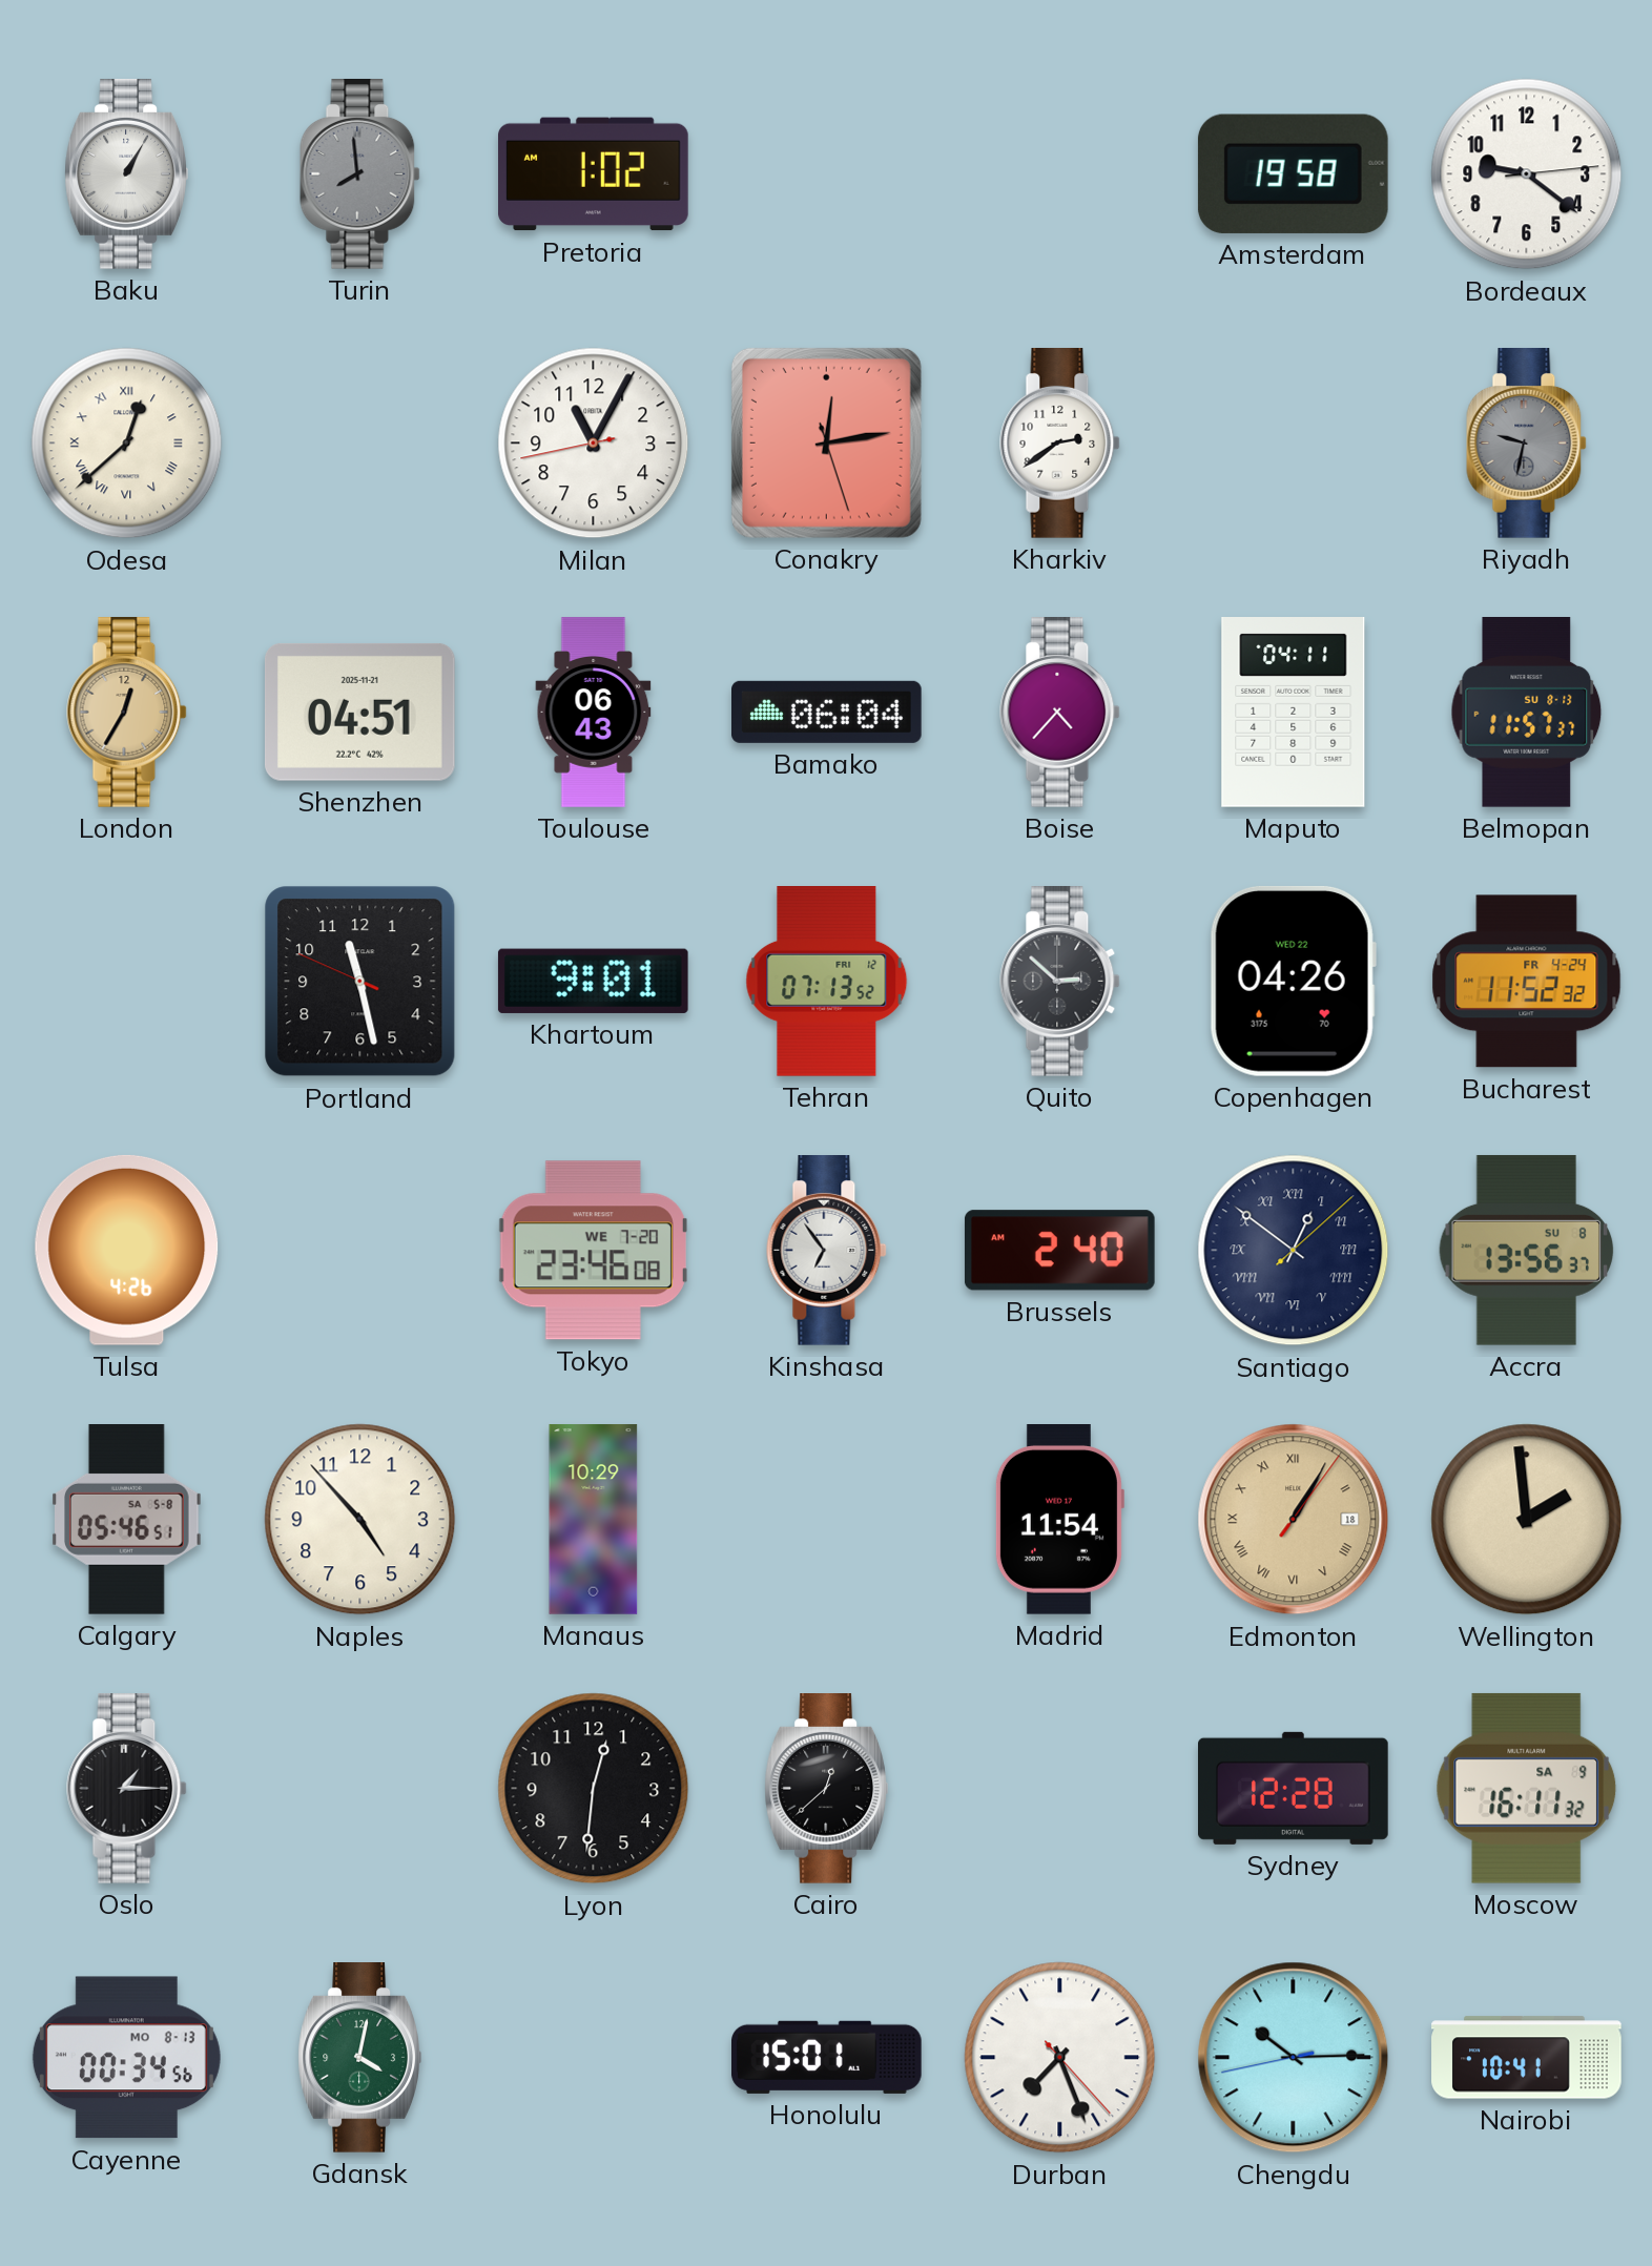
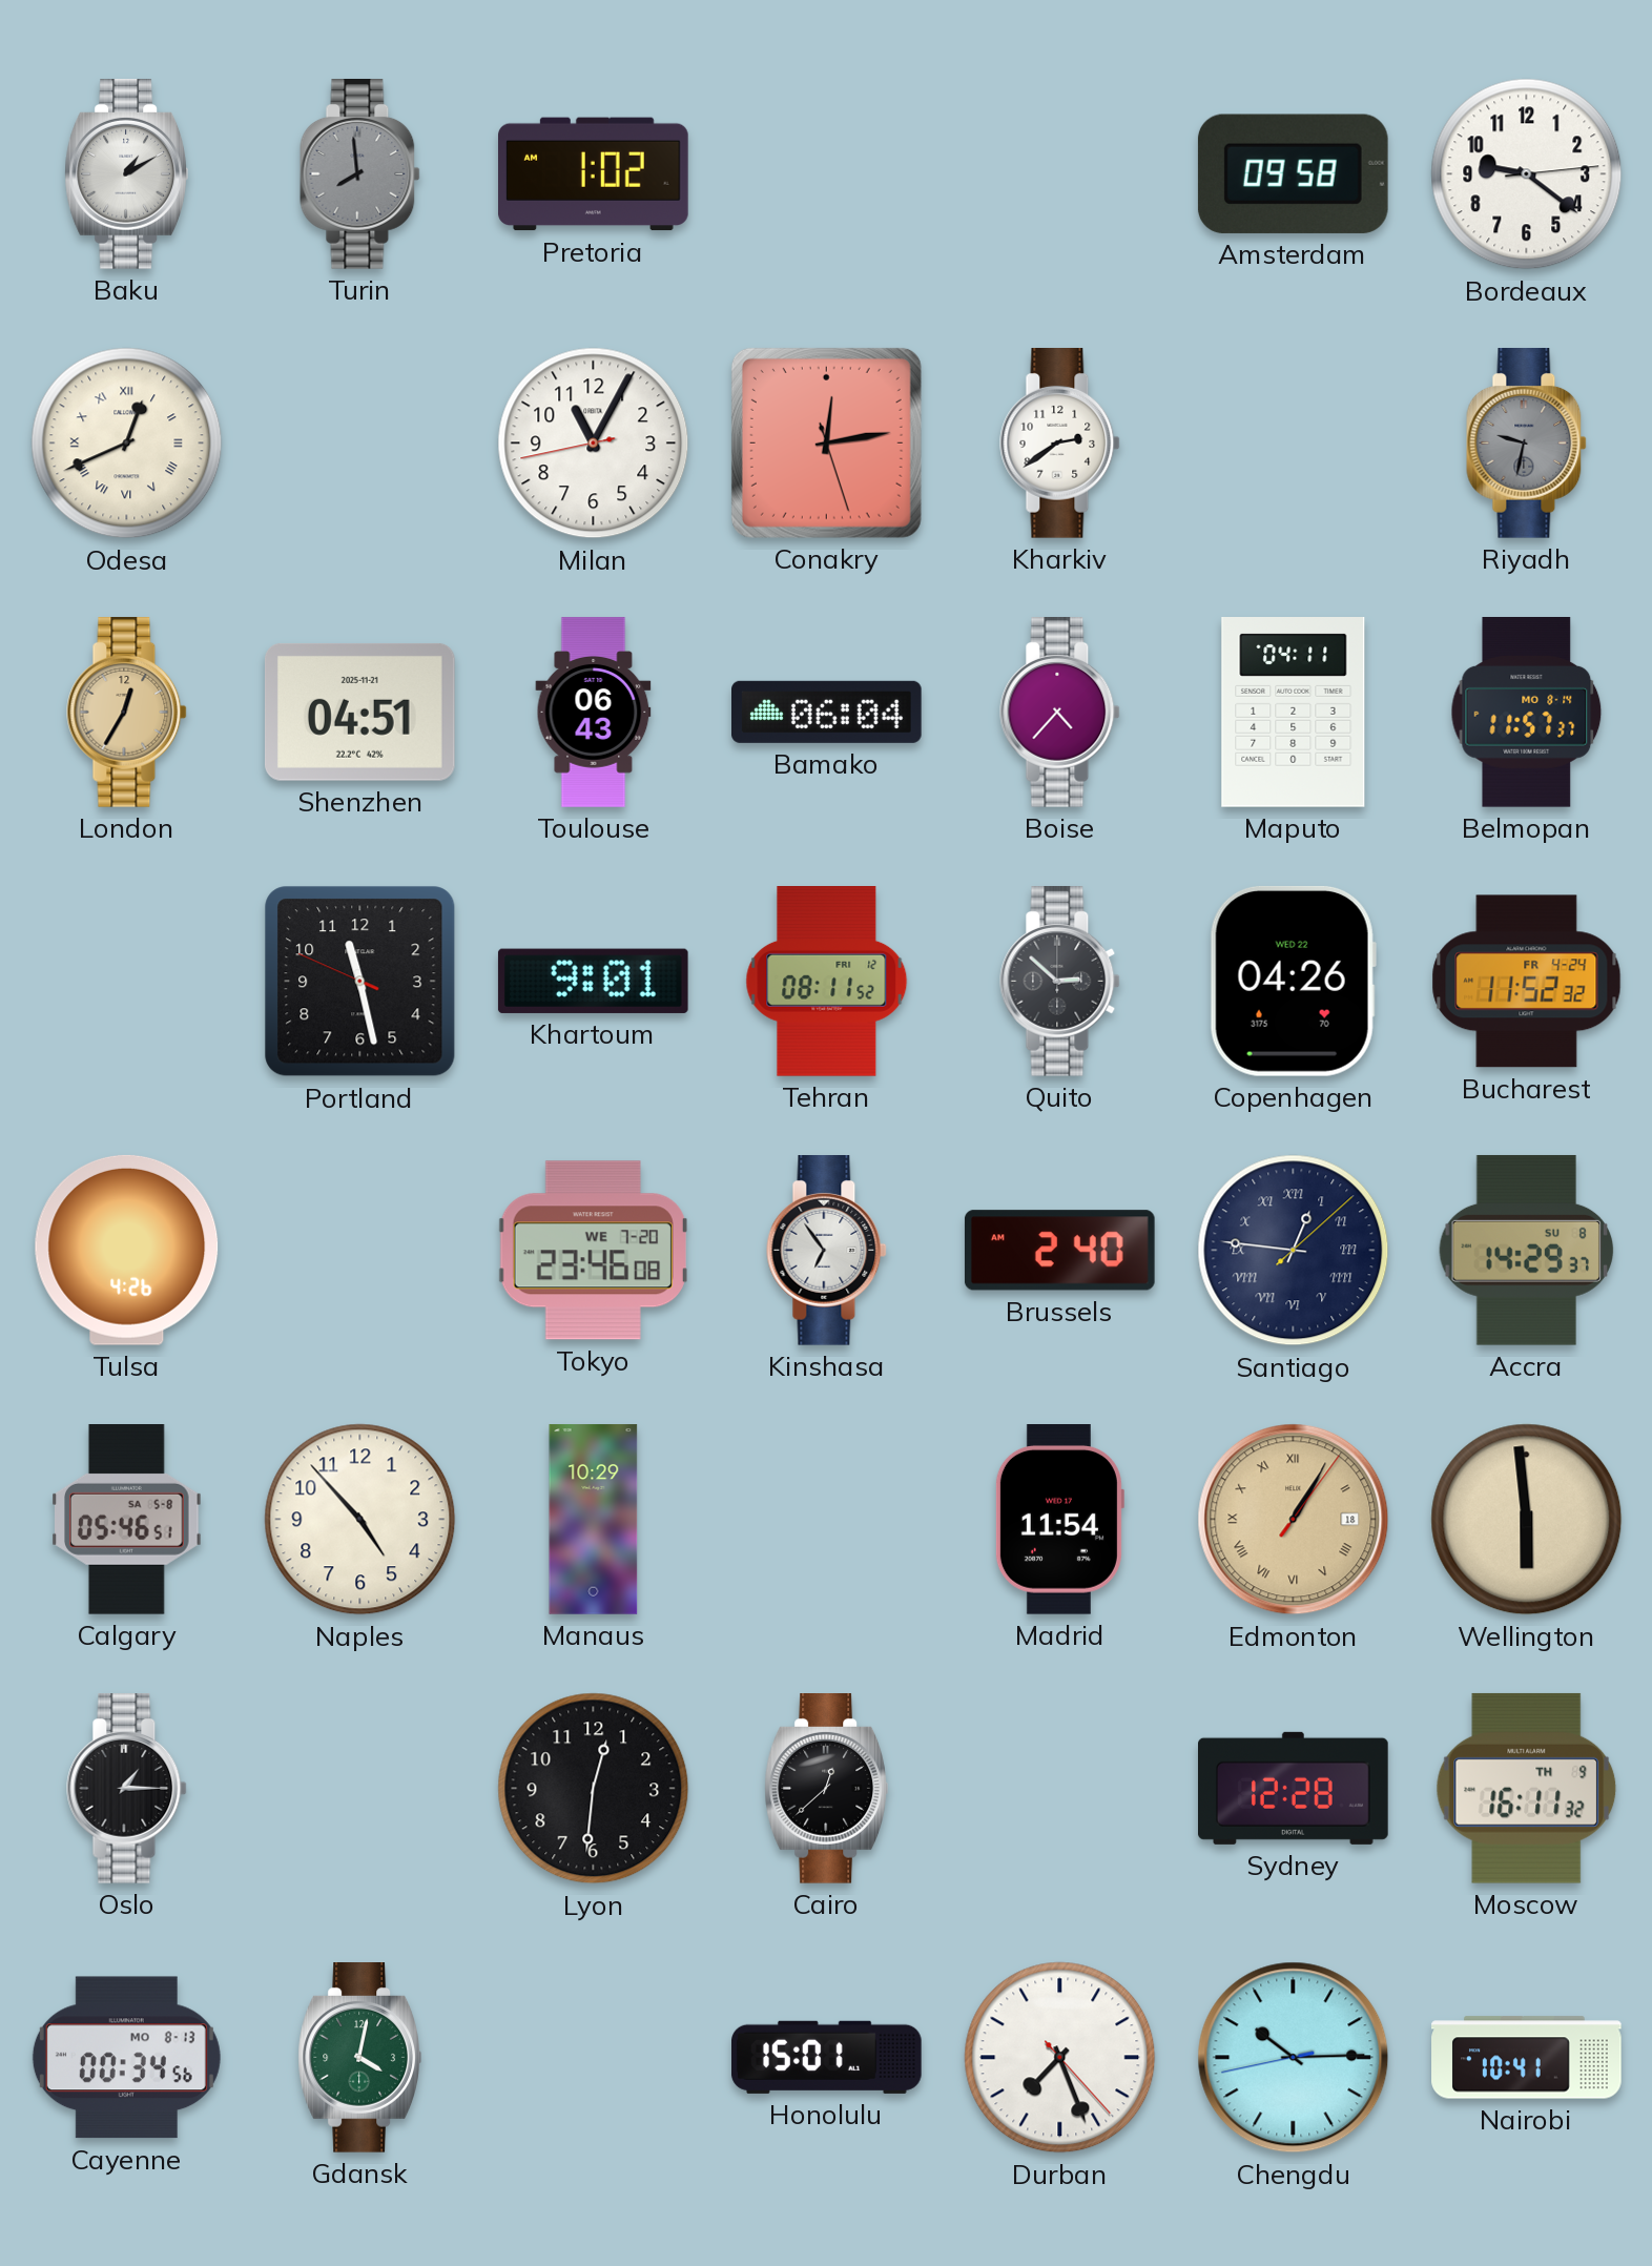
Baku: 1:05 -> 1:10
Amsterdam: 19:58 -> 09:58
Odesa: 12:38 -> 12:41
Belmopan date: SU 8-13 -> MO 8-14
Tehran: 07:13 -> 08:11
Santiago: 12:51 -> 12:46
Accra: 13:56 -> 14:29
Wellington: 1:59 -> 5:59
Moscow date: SA 9 -> TH 9
